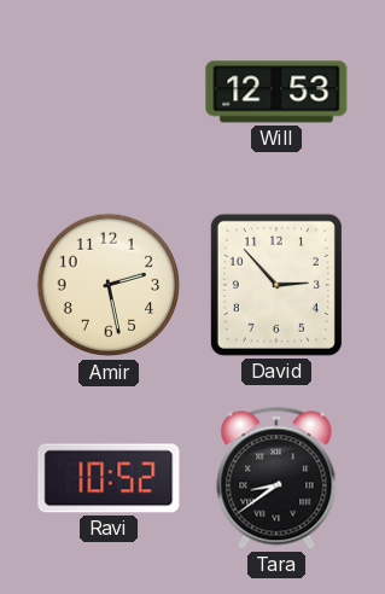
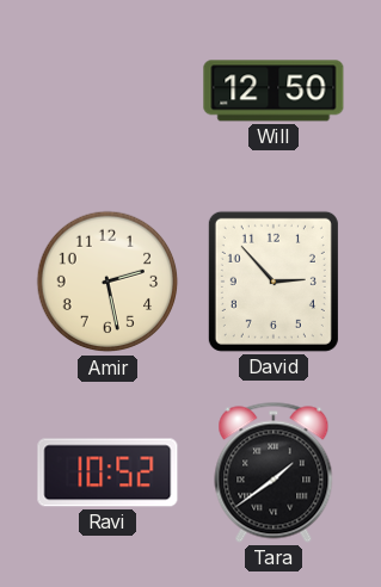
Will: 12:53 -> 12:50
Tara: 8:39 -> 1:39
